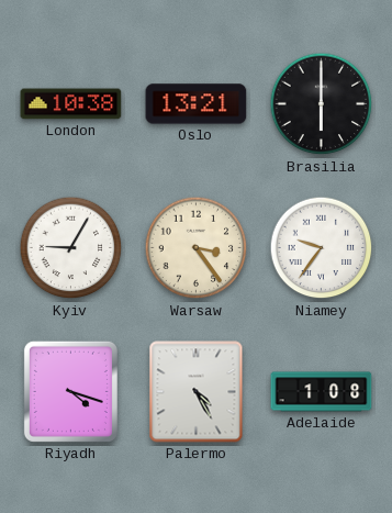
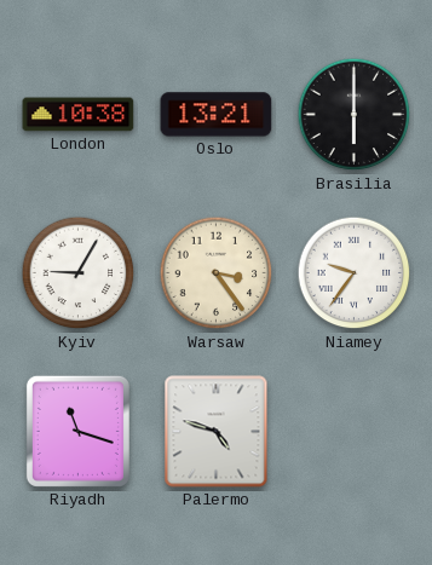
Riyadh: 4:18 -> 11:18
Palermo: 4:25 -> 4:48
Adelaide: 1:08 -> none
